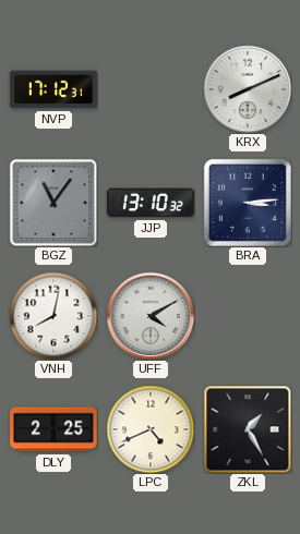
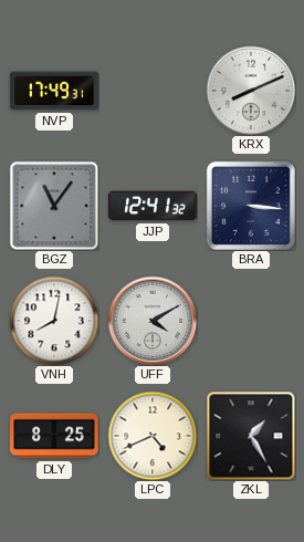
NVP: 17:12 -> 17:49
JJP: 13:10 -> 12:41
BRA: 3:14 -> 3:16
DLY: 2:25 -> 8:25
